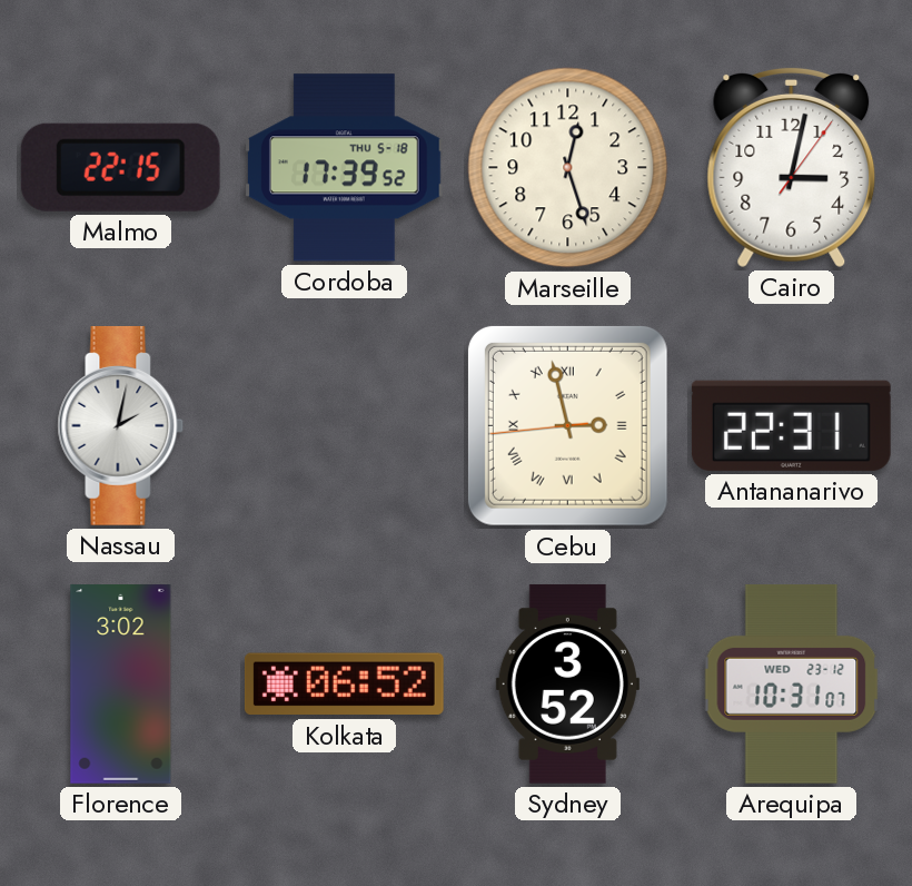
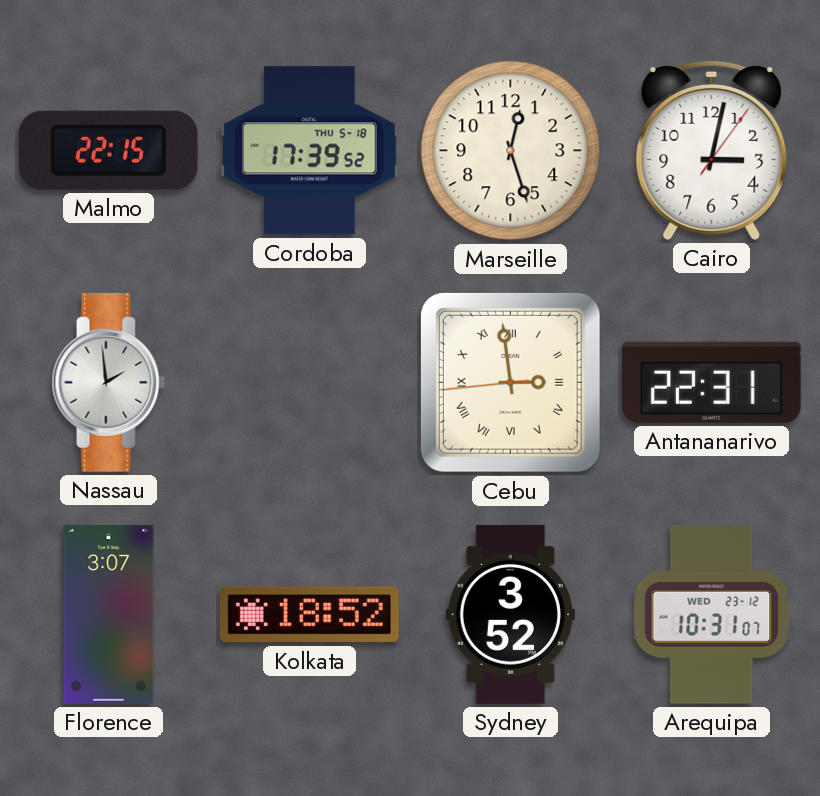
Nassau: 2:02 -> 1:59
Cebu: 2:57 -> 2:58
Florence: 3:02 -> 3:07
Kolkata: 06:52 -> 18:52
